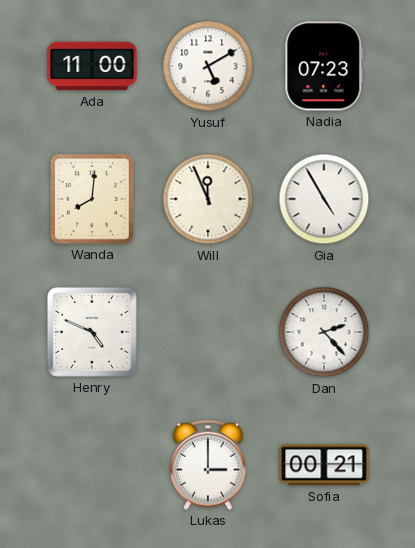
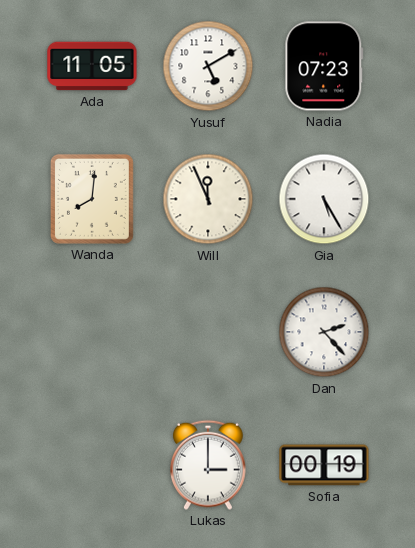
Ada: 11:00 -> 11:05
Gia: 4:55 -> 5:25
Henry: 4:49 -> none
Sofia: 00:21 -> 00:19
